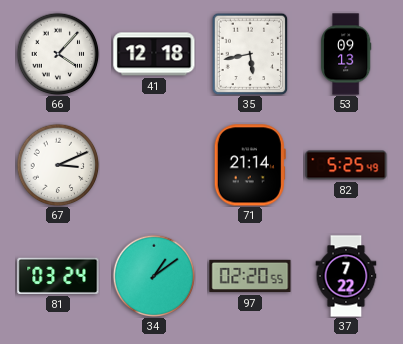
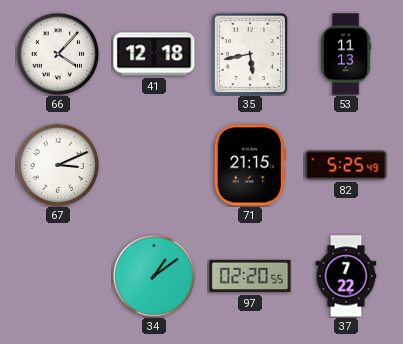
53: 09:13 -> 11:13
71: 21:14 -> 21:15
81: 03:24 -> none
